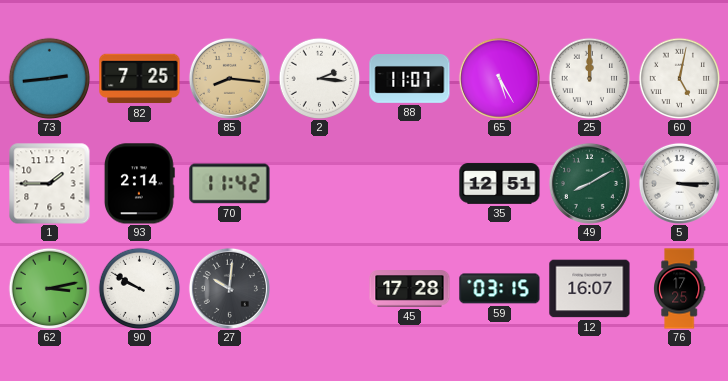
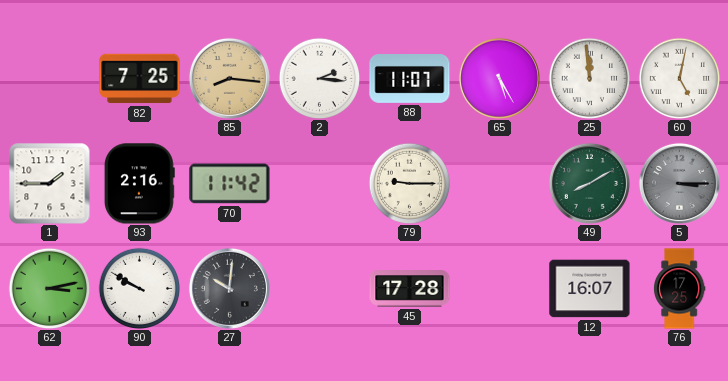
73: 2:44 -> none
25: 12:00 -> 11:59
93: 2:14 -> 2:16
79: none -> 9:15
35: 12:51 -> none
5 dial: white -> grey
59: 03:15 -> none
